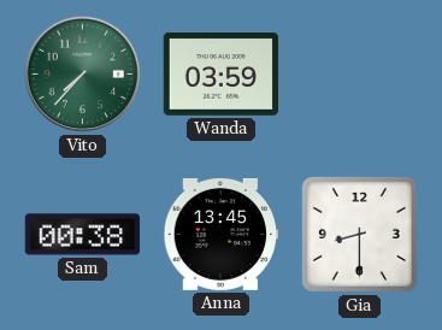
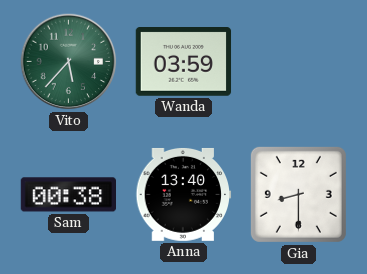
Vito: 7:37 -> 5:37
Anna: 13:45 -> 13:40
